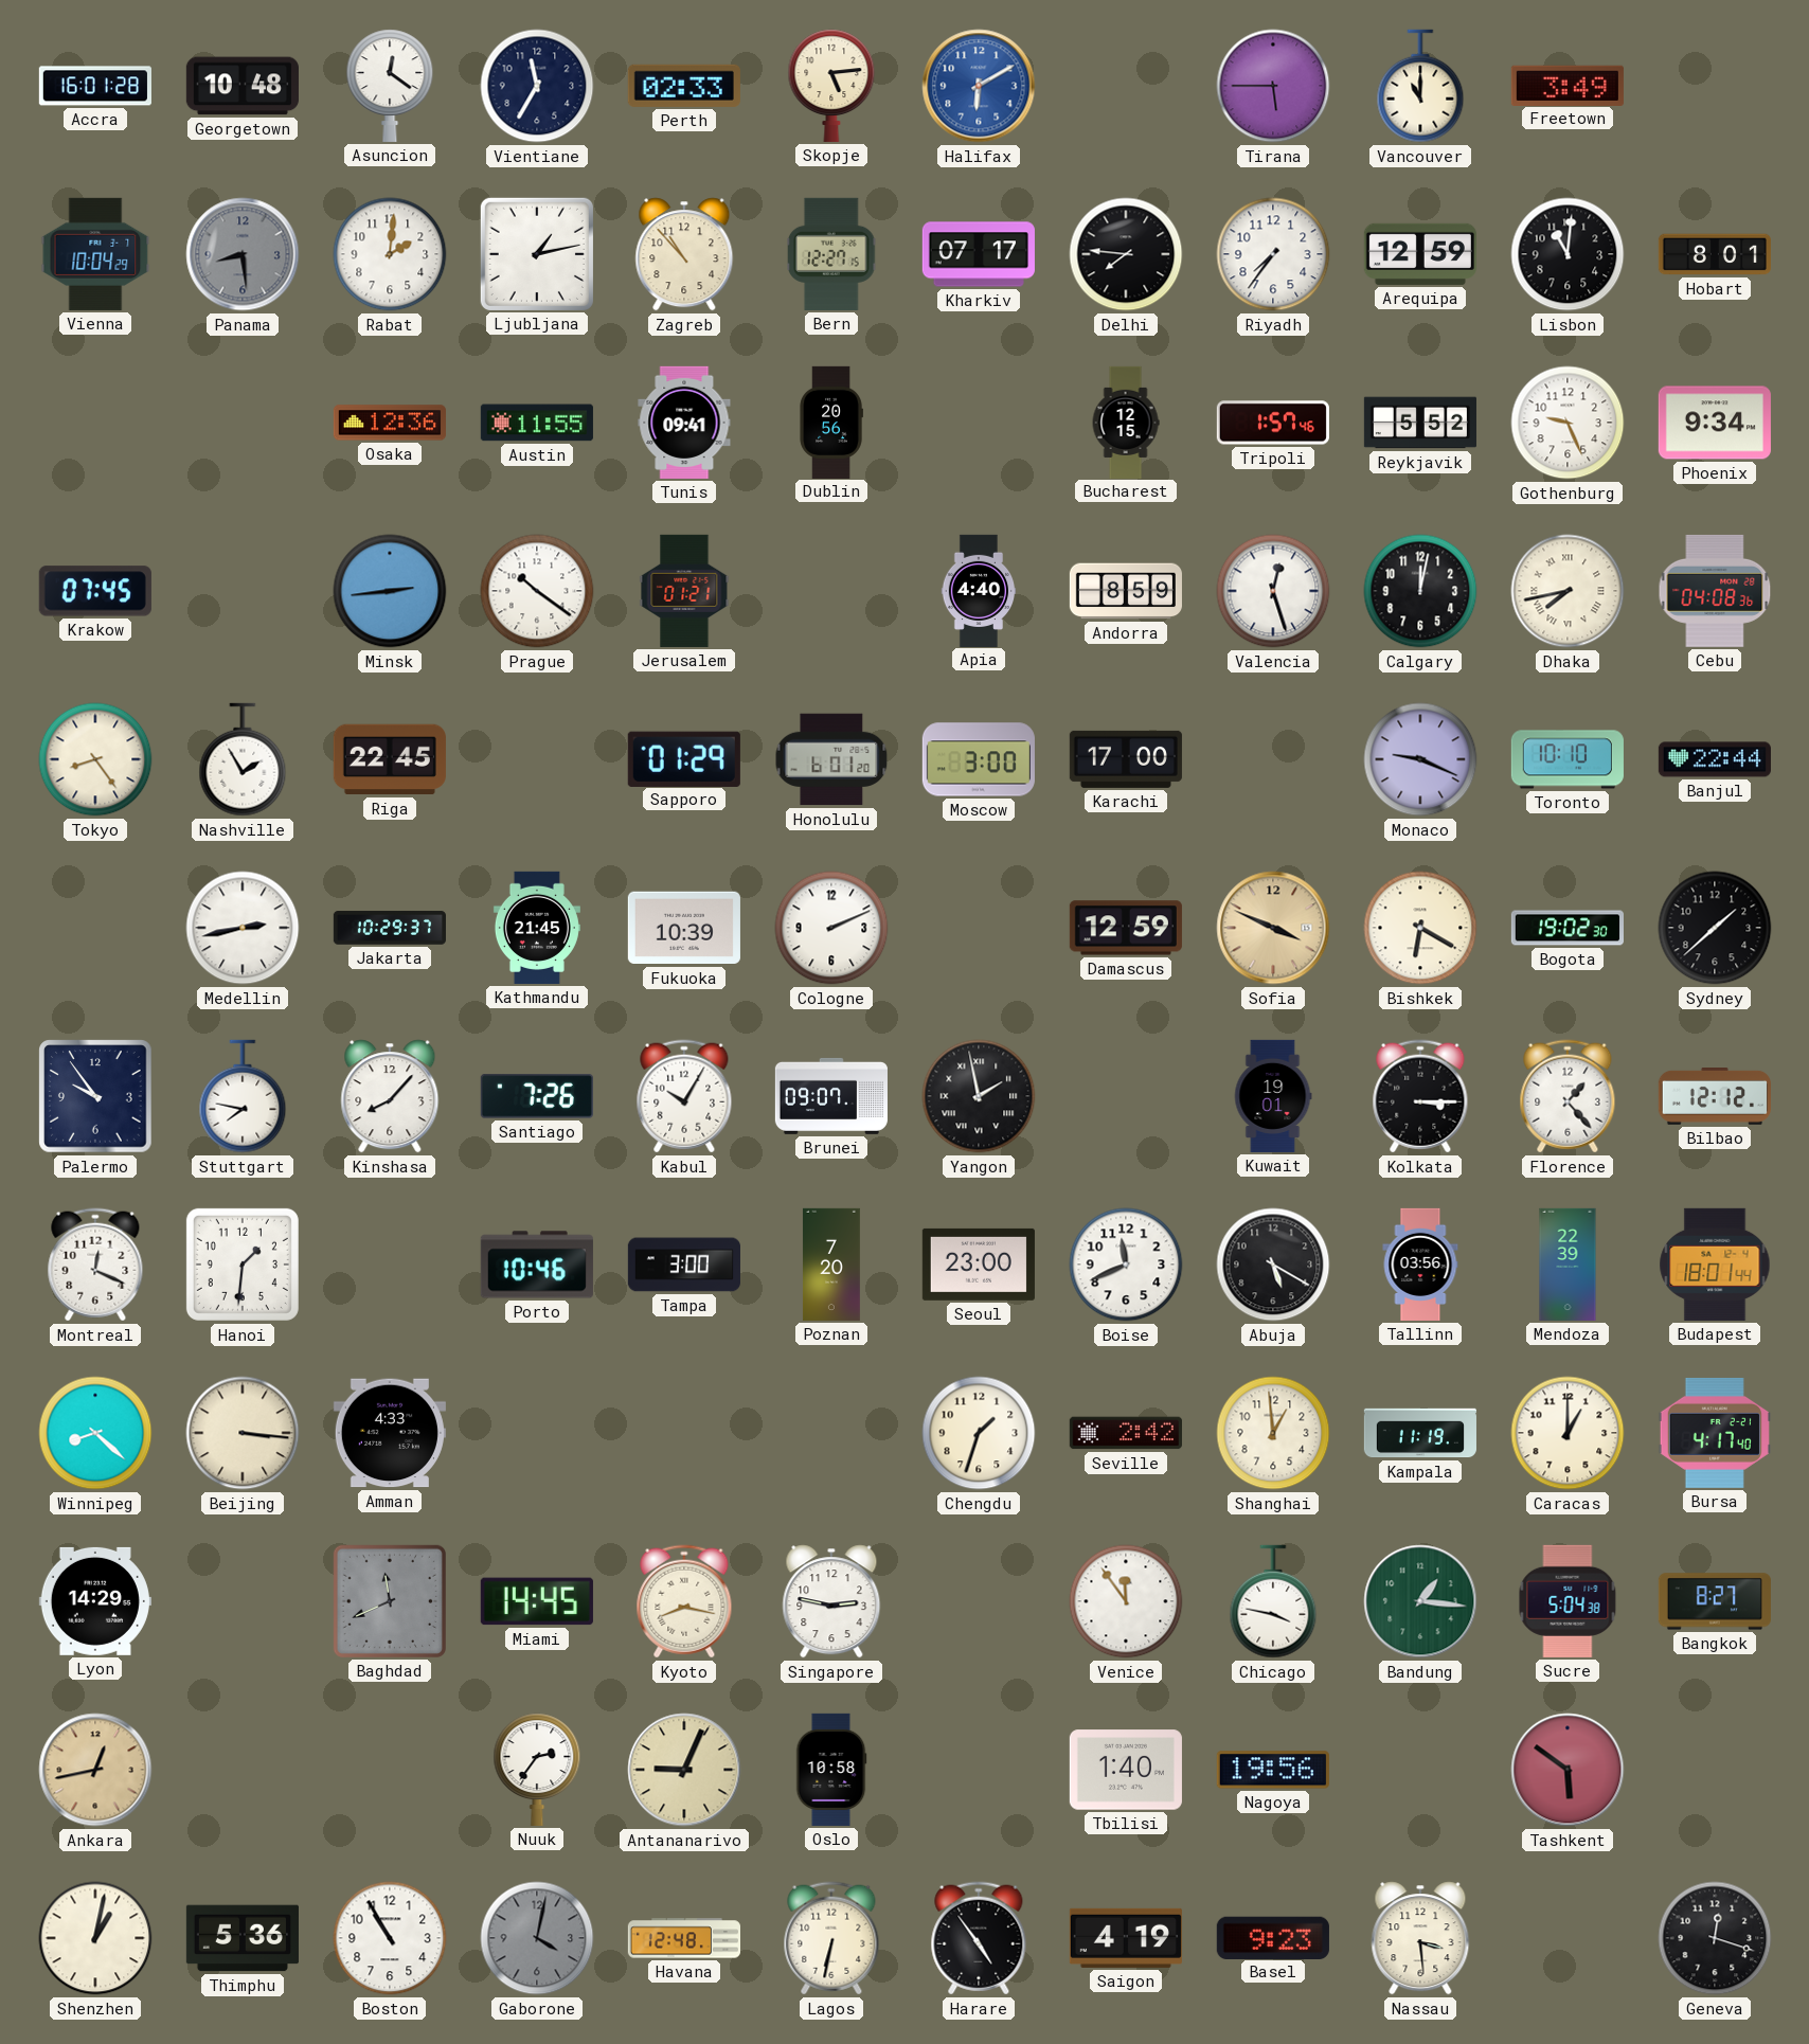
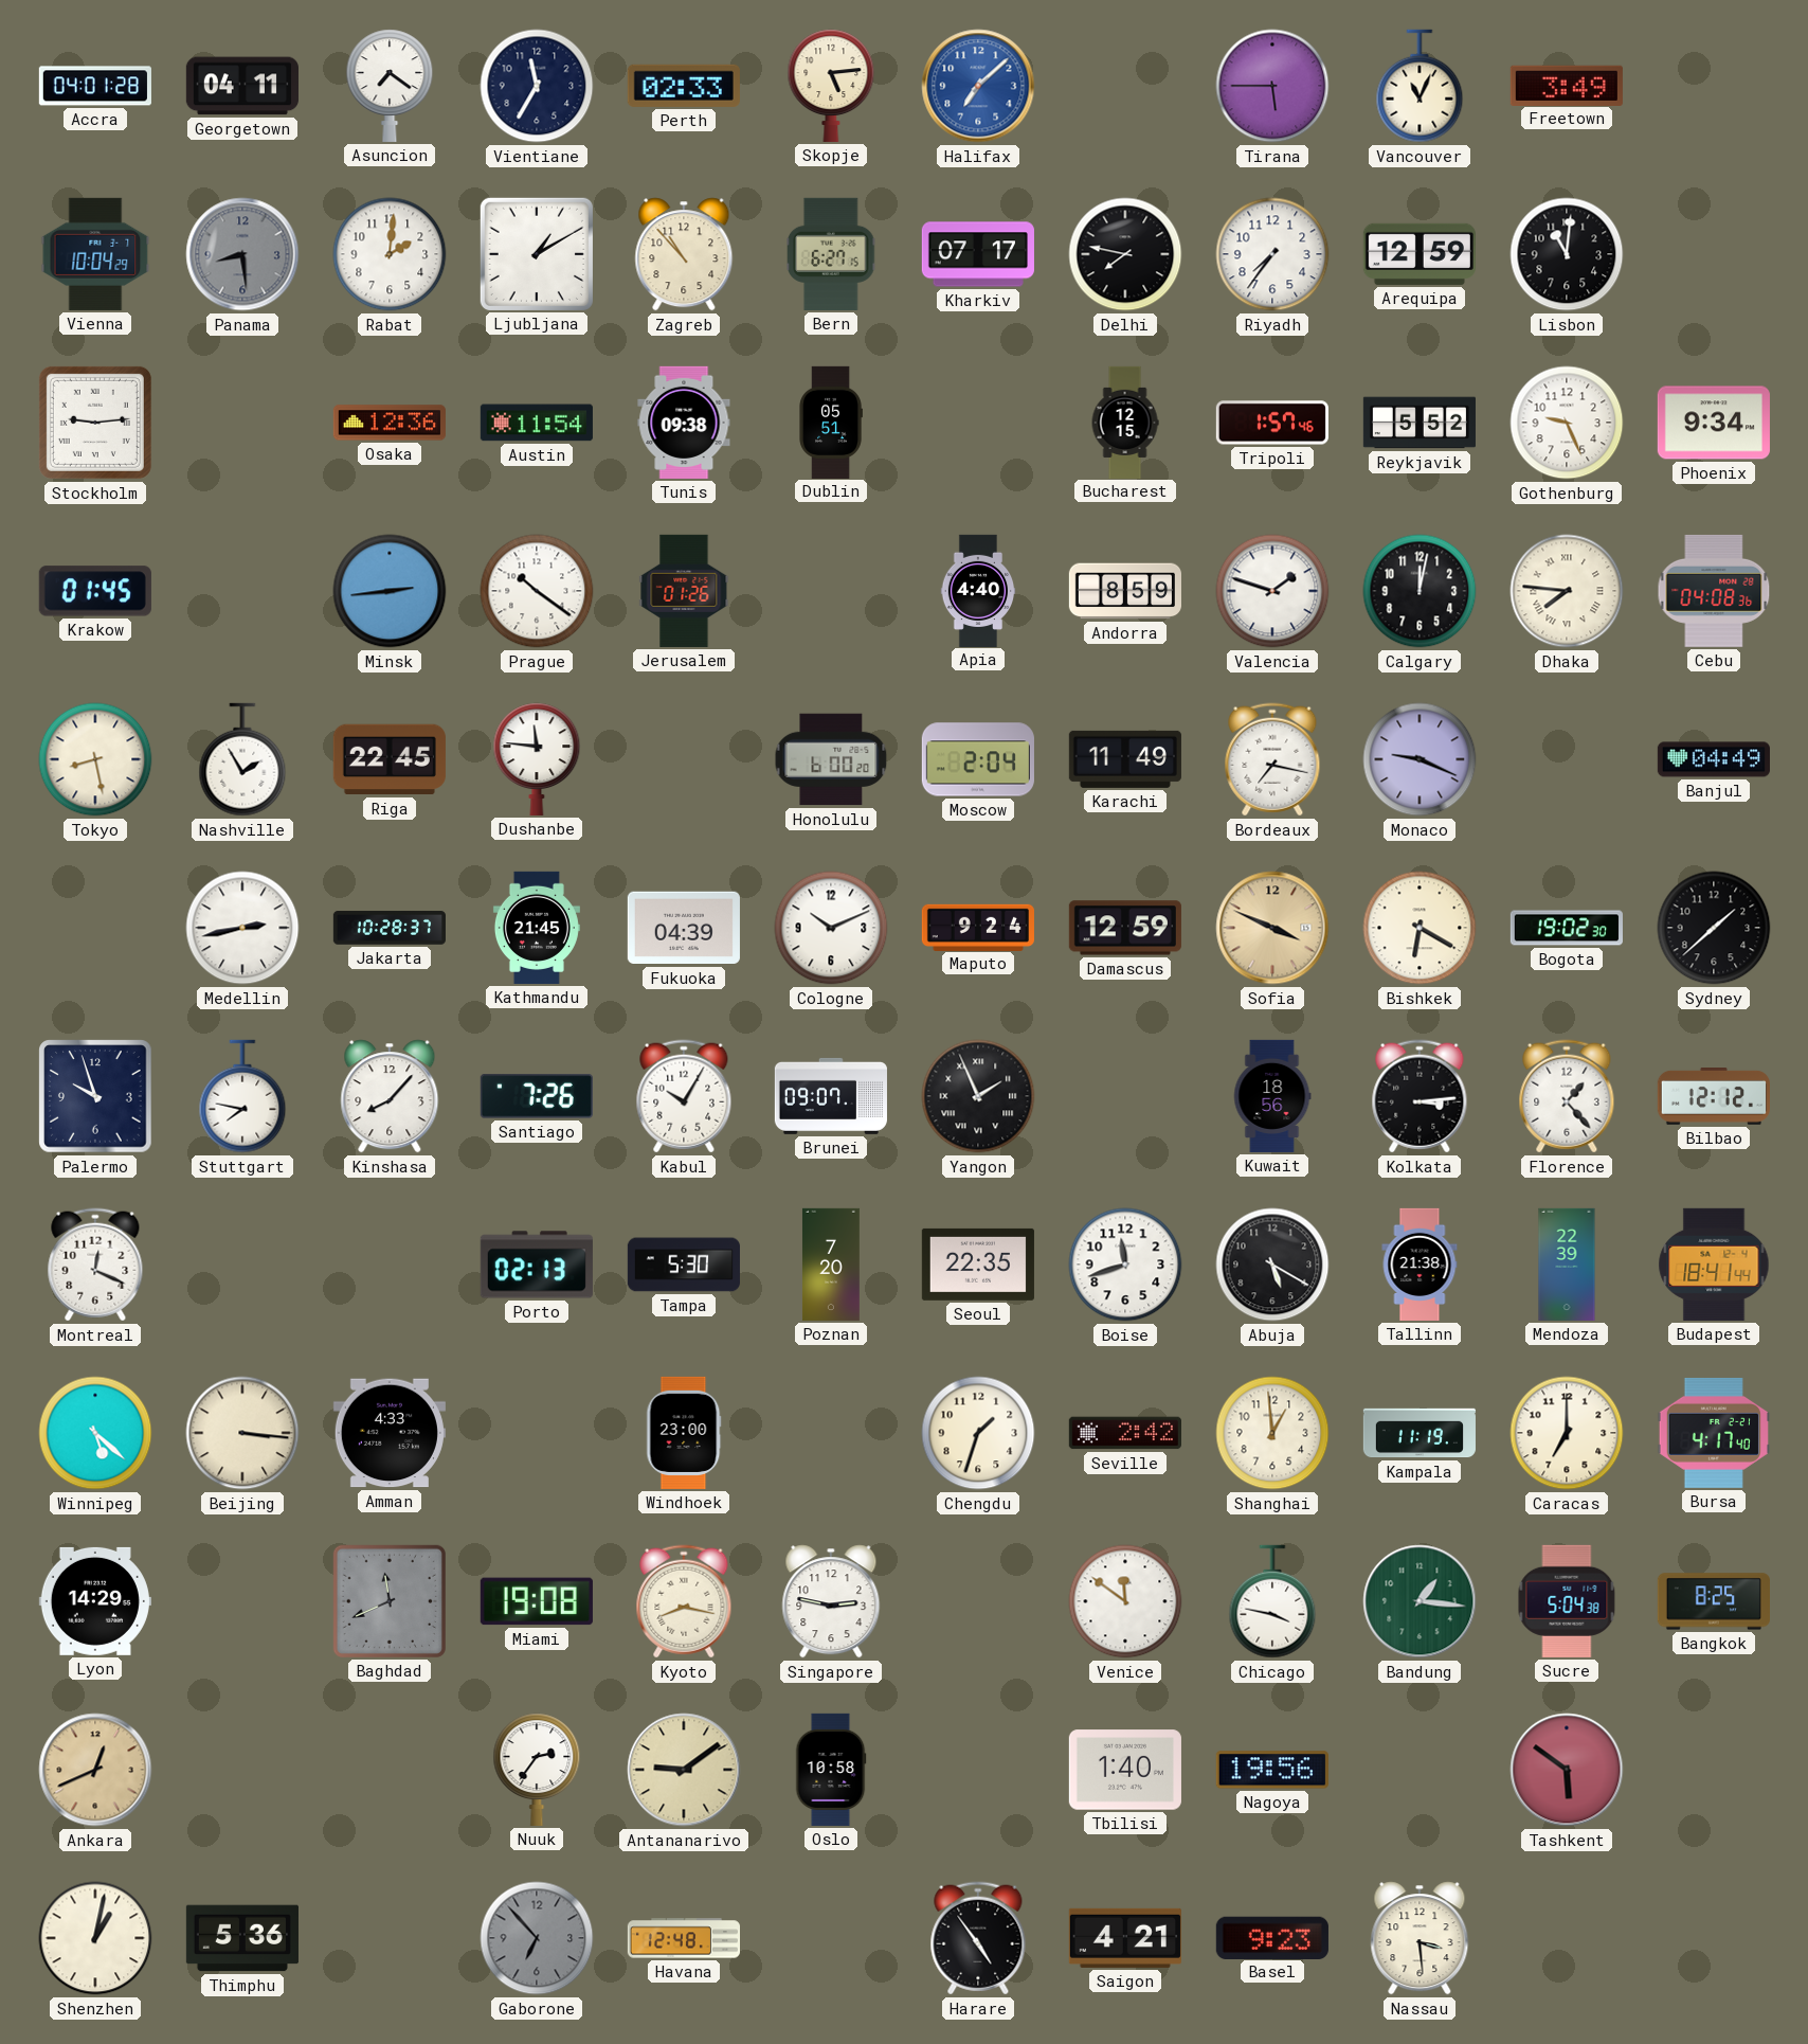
Accra: 16:01 -> 04:01
Georgetown: 10:48 -> 04:11
Asuncion: 12:21 -> 7:21
Halifax: 6:10 -> 7:08
Vancouver: 11:00 -> 11:04
Ljubljana: 1:13 -> 1:10
Bern: 12:27 -> 6:27
Delhi: 7:46 -> 7:47
Hobart: 8:01 -> none
Stockholm: none -> 9:14
Austin: 11:55 -> 11:54
Tunis: 09:41 -> 09:38
Dublin: 20:56 -> 05:51
Krakow: 07:45 -> 01:45
Jerusalem: 01:21 -> 01:26
Valencia: 12:27 -> 1:48
Dhaka: 7:43 -> 7:46
Tokyo: 8:24 -> 8:28
Dushanbe: none -> 11:46
Sapporo: 01:29 -> none
Honolulu: 6:01 -> 6:00
Moscow: 3:00 -> 2:04
Karachi: 17:00 -> 11:49
Bordeaux: none -> 7:17
Toronto: 10:10 -> none
Banjul: 22:44 -> 04:49
Jakarta: 10:29 -> 10:28
Fukuoka: 10:39 -> 04:39
Cologne: 2:11 -> 10:11
Maputo: none -> 9:24
Palermo: 9:54 -> 9:57
Yangon: 1:58 -> 1:56
Kuwait: 19:01 -> 18:56
Kolkata: 3:15 -> 3:14
Hanoi: 1:31 -> none
Porto: 10:46 -> 02:13
Tampa: 3:00 -> 5:30
Seoul: 23:00 -> 22:35
Boise: 11:41 -> 11:42
Tallinn: 03:56 -> 21:38
Budapest: 18:01 -> 18:41
Winnipeg: 8:22 -> 5:22
Windhoek: none -> 23:00
Caracas: 1:00 -> 7:00
Miami: 14:45 -> 19:08
Venice: 11:54 -> 11:51
Bangkok: 8:27 -> 8:25
Ankara: 12:43 -> 12:41
Antananarivo: 9:04 -> 9:09
Boston: 10:55 -> none
Gaborone: 4:02 -> 6:53
Lagos: 6:32 -> none
Saigon: 4:19 -> 4:21
Geneva: 12:18 -> none
